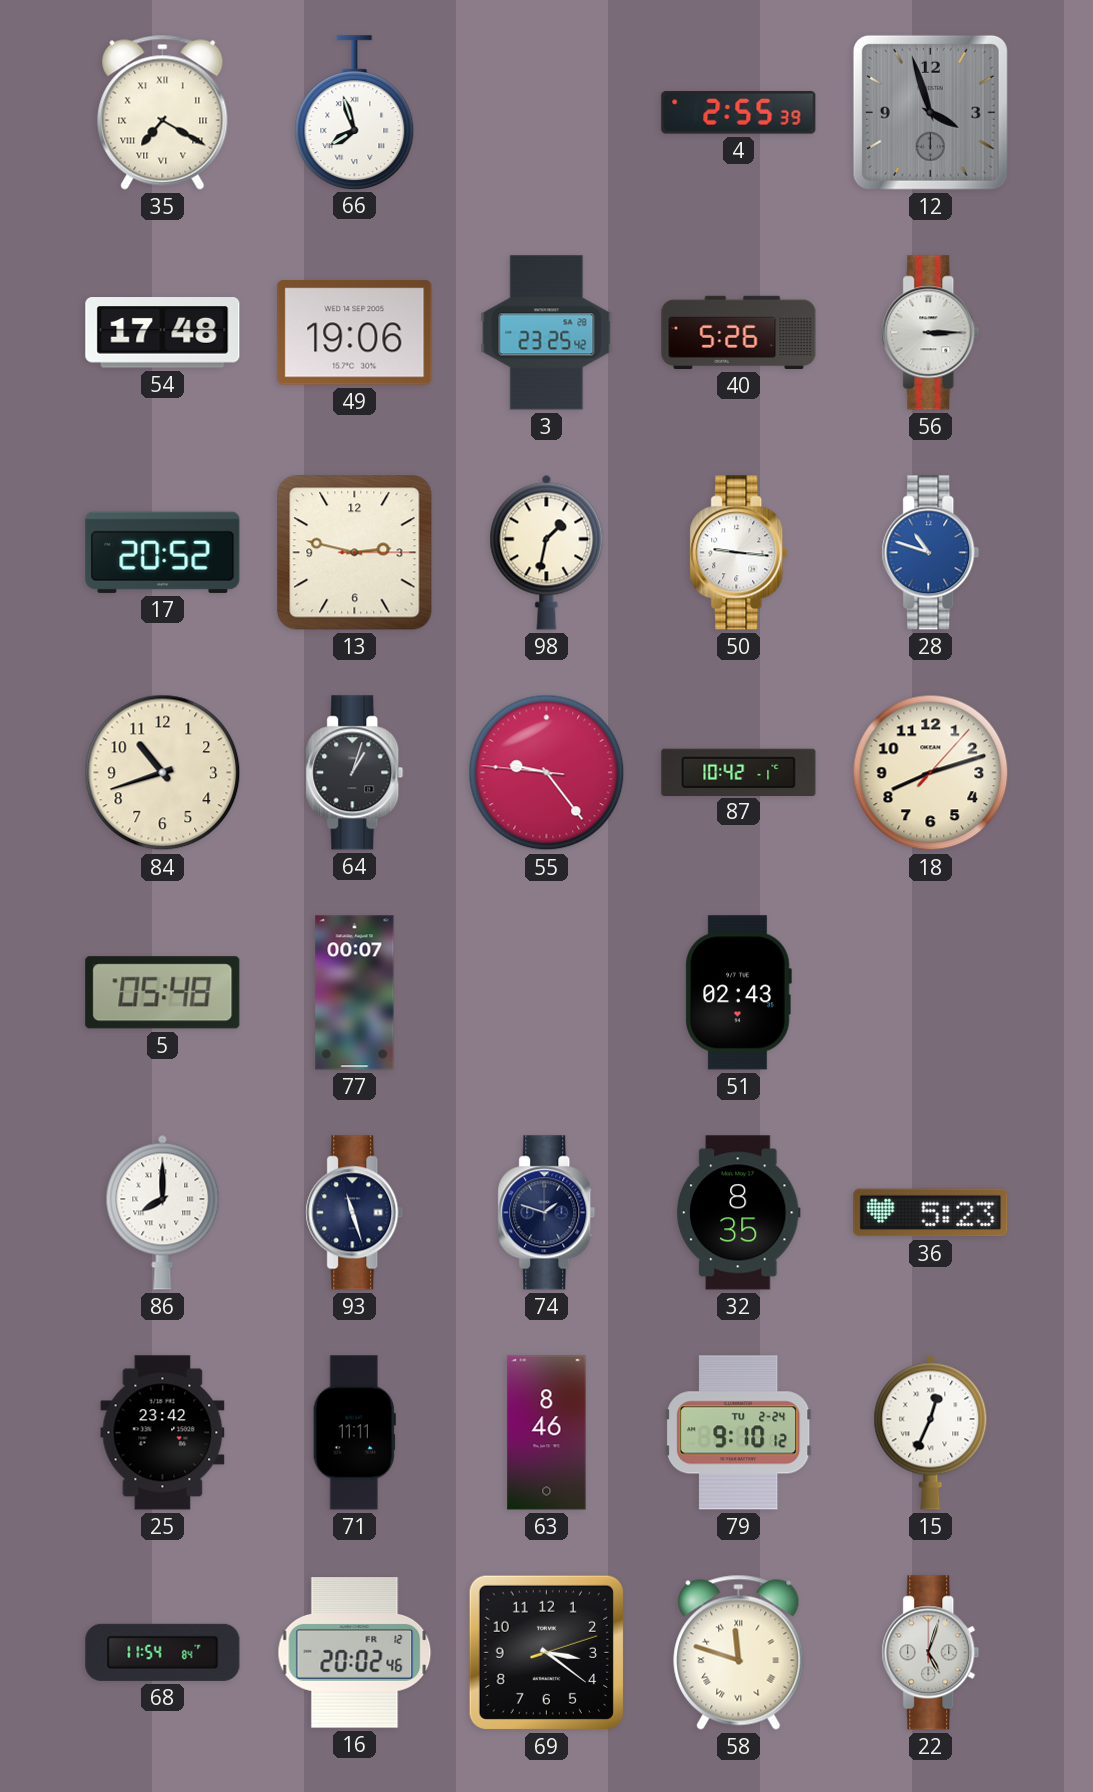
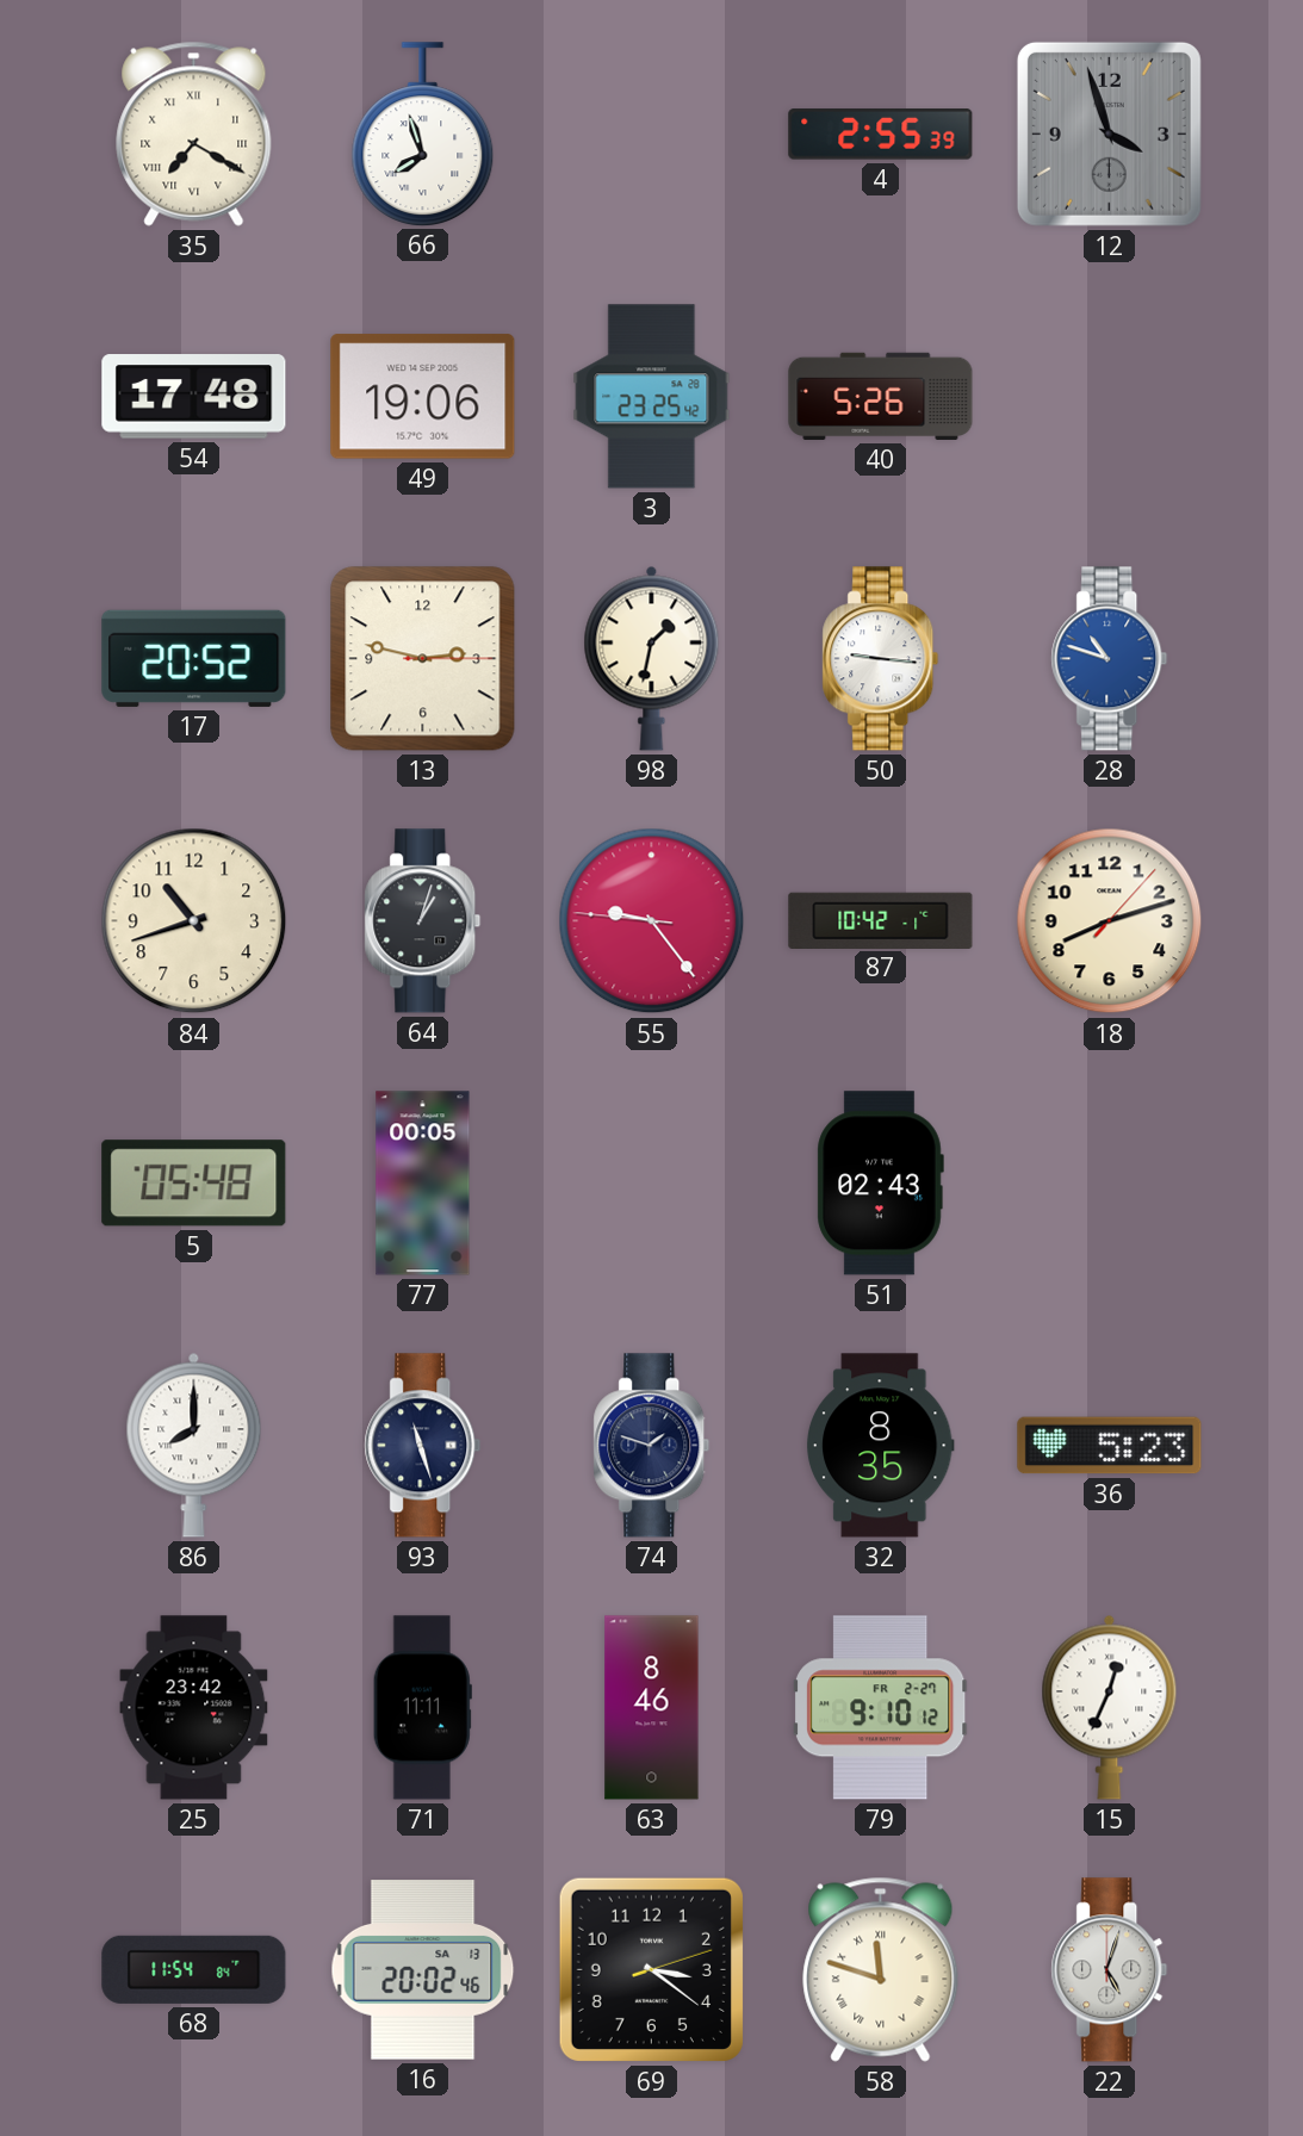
56: 3:15 -> none
77: 00:07 -> 00:05
79 date: TU 2-24 -> FR 2-27
16 date: FR 12 -> SA 13
